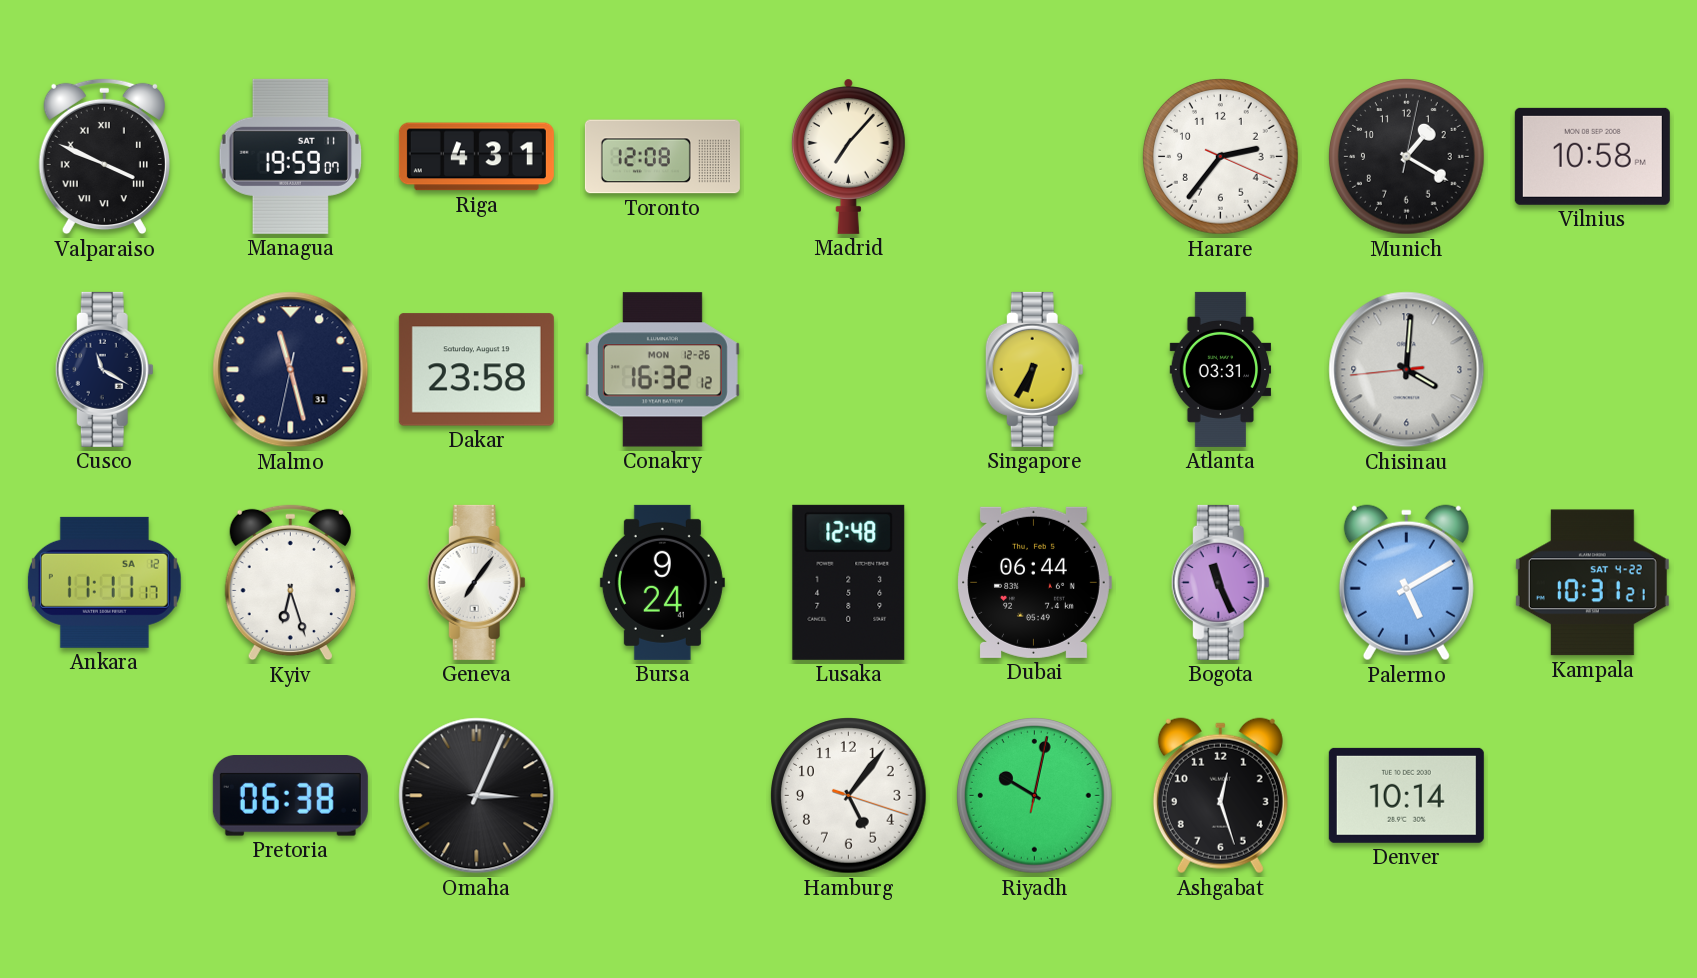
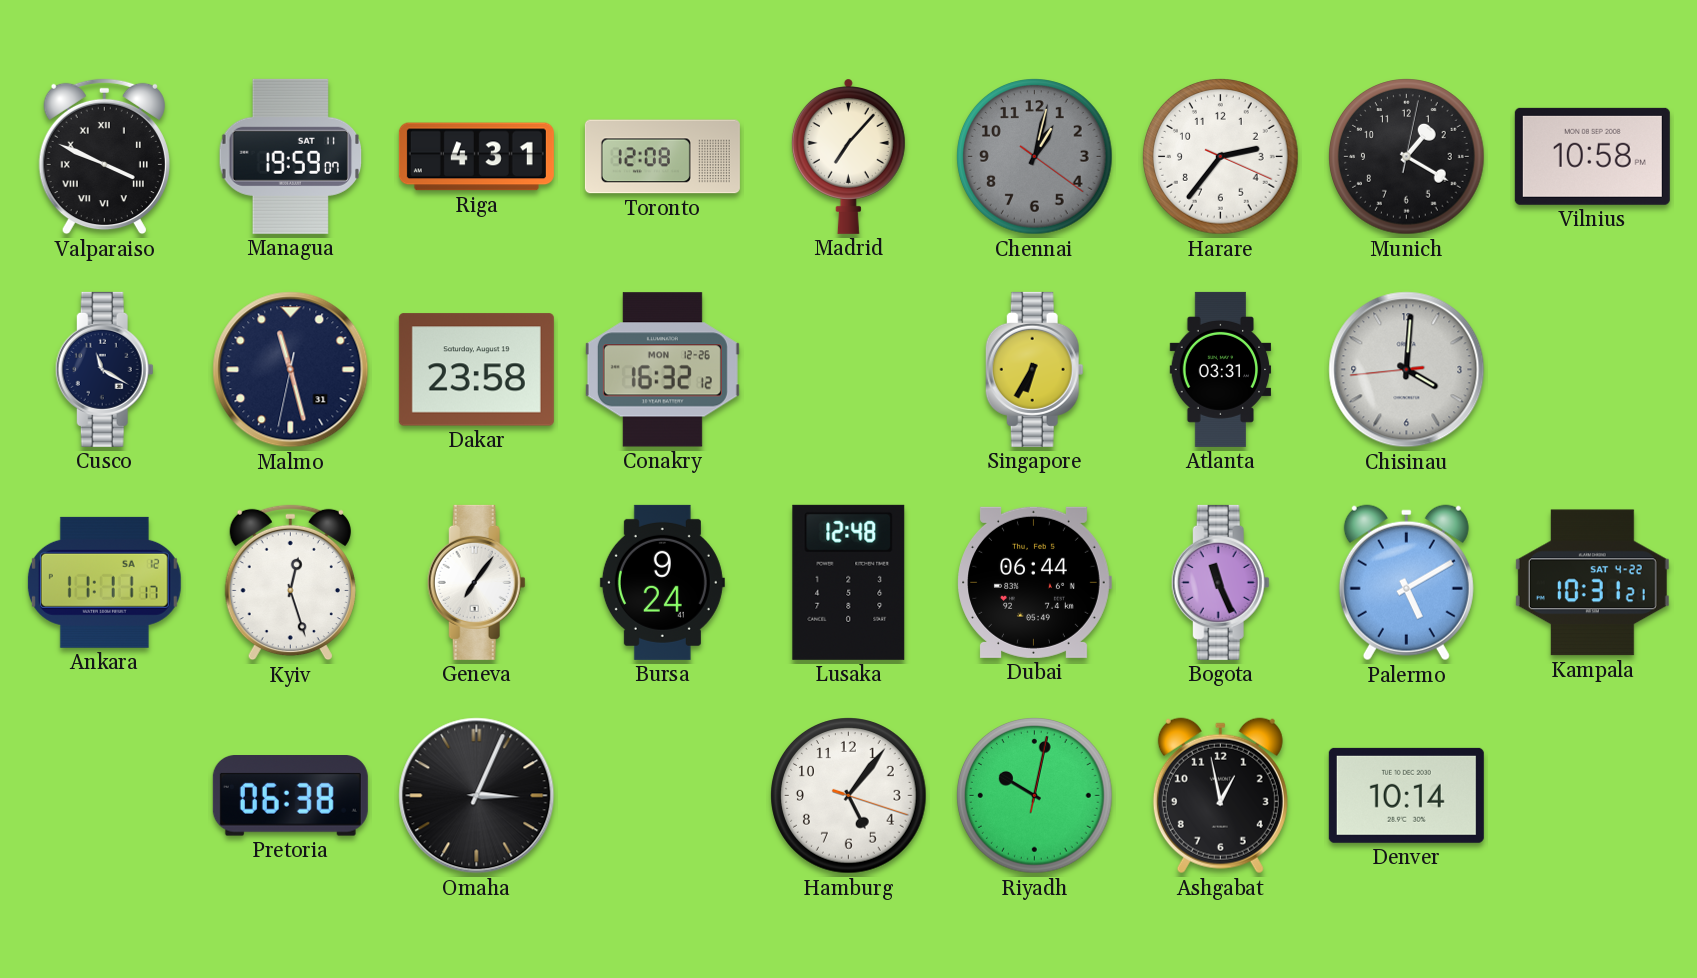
Chennai: none -> 1:02
Kyiv: 6:27 -> 12:27
Ashgabat: 12:27 -> 12:58
